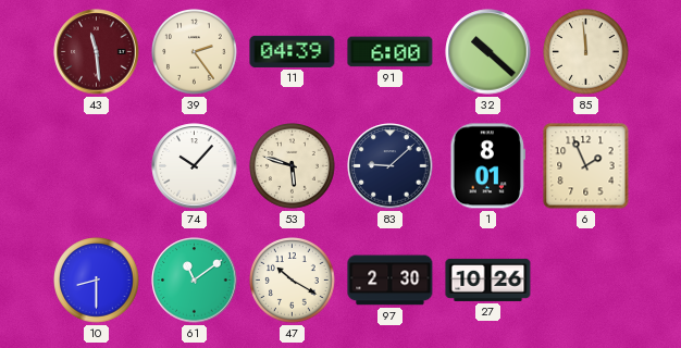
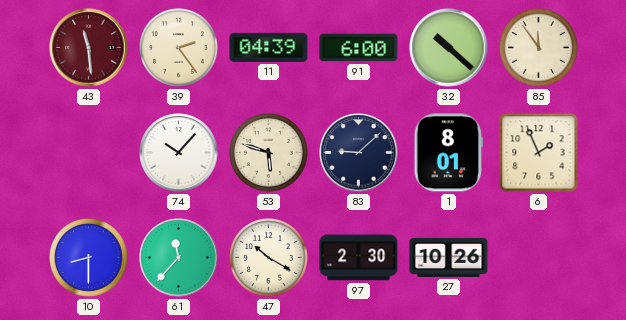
85: 11:59 -> 11:54
61: 11:09 -> 11:37
